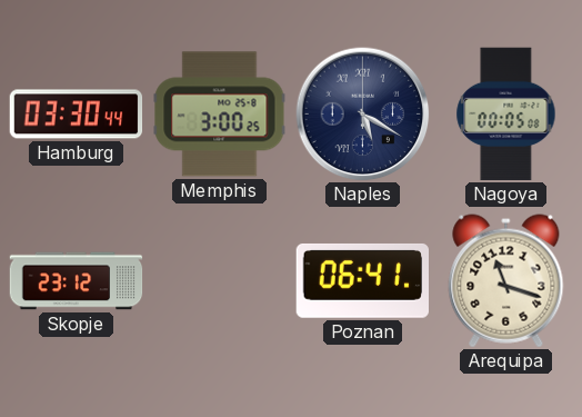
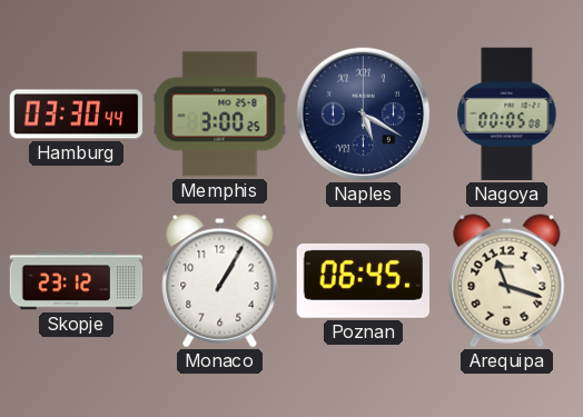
Monaco: none -> 1:05
Poznan: 06:41 -> 06:45
